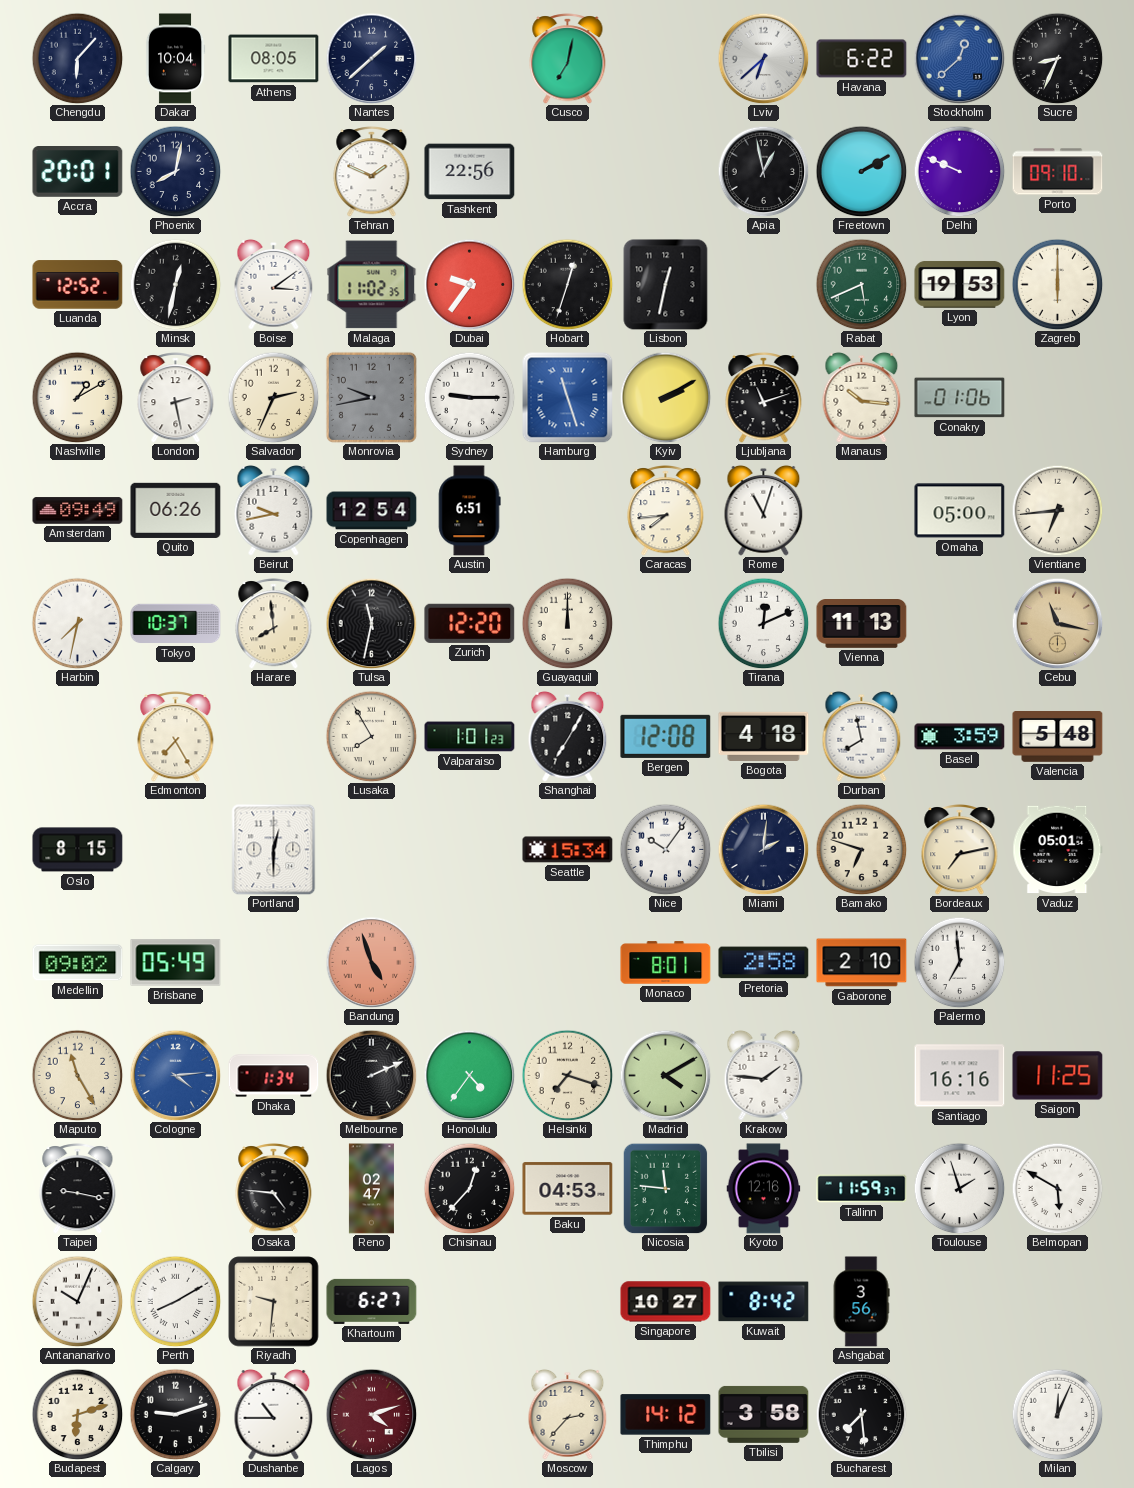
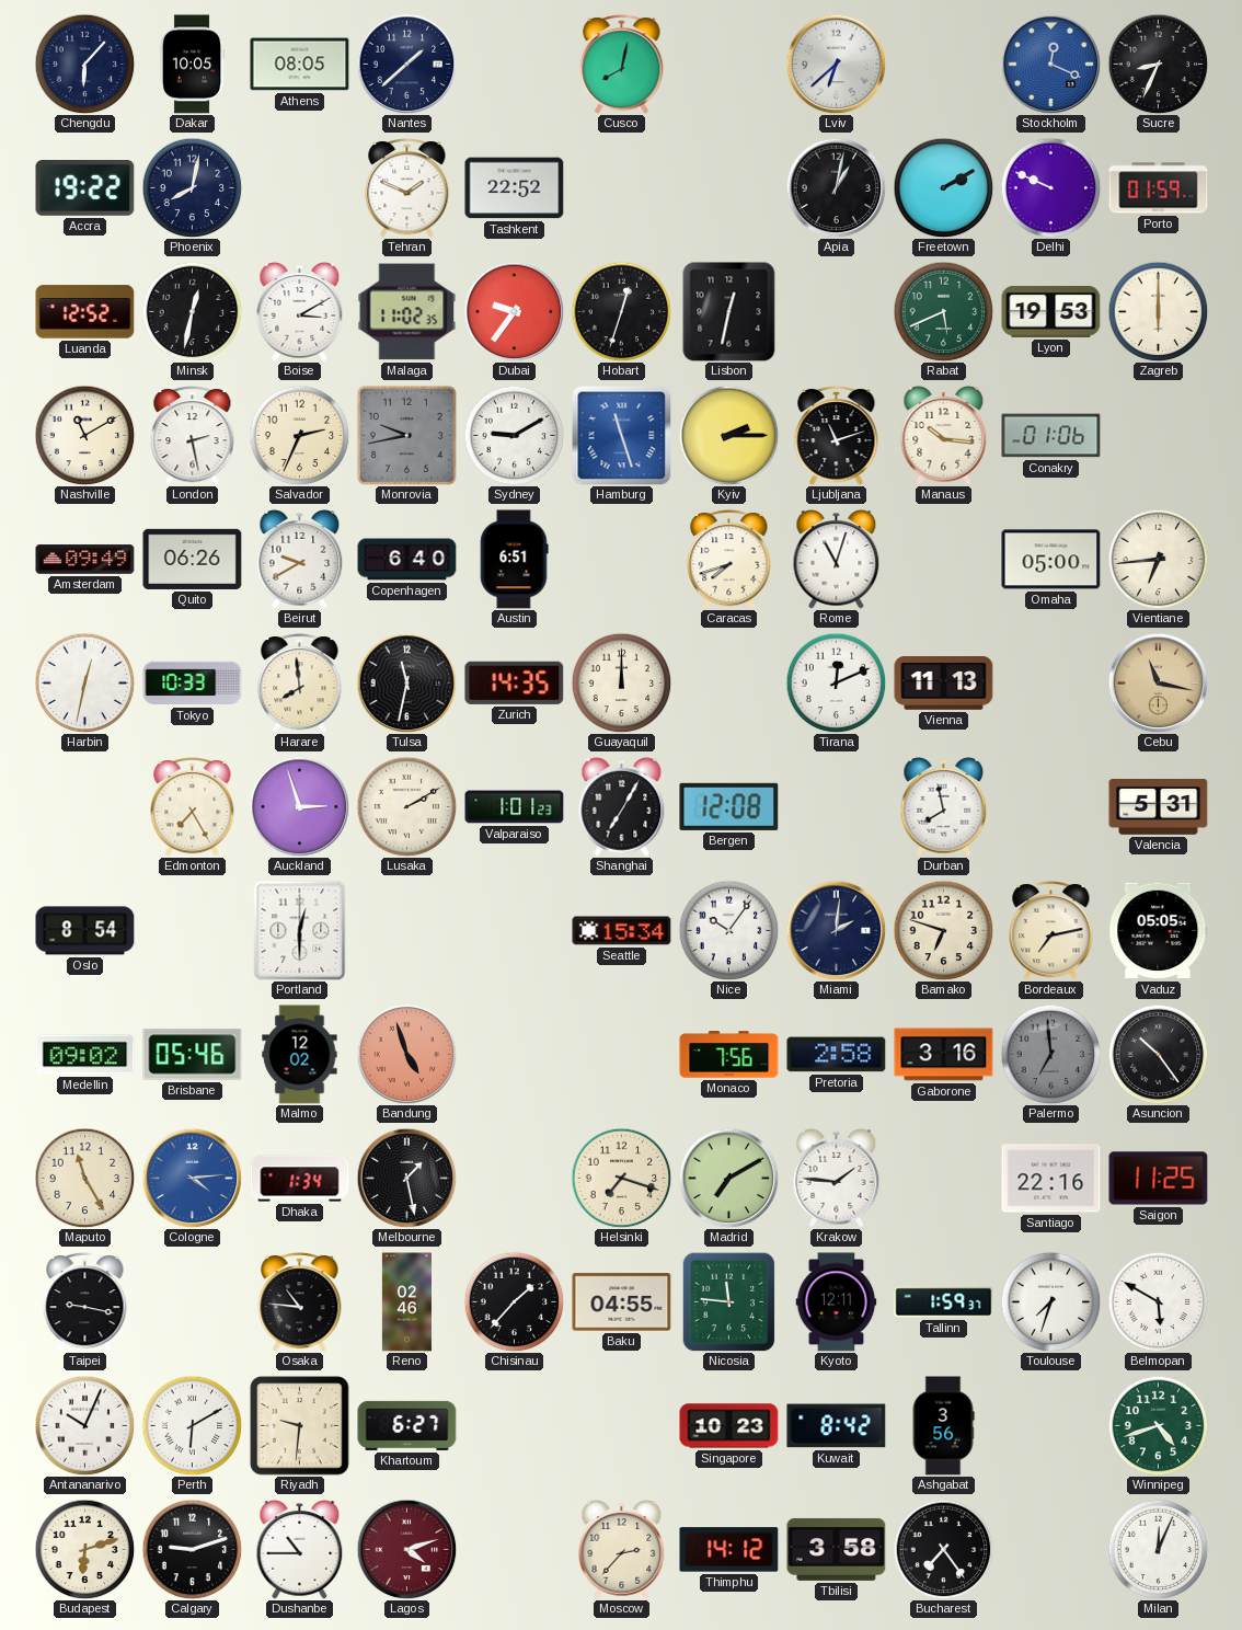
Dakar: 10:04 -> 10:05
Cusco: 7:02 -> 8:02
Havana: 6:22 -> none
Stockholm: 12:38 -> 12:19
Accra: 20:01 -> 19:22
Tashkent: 22:56 -> 22:52
Apia: 12:58 -> 1:02
Porto: 09:10 -> 01:59
Boise: 3:09 -> 3:10
Nashville: 1:10 -> 11:10
Sydney: 9:15 -> 9:10
Kyiv: 2:10 -> 2:15
Beirut: 9:43 -> 9:40
Copenhagen: 12:54 -> 6:40
Caracas: 7:44 -> 7:42
Harbin: 7:32 -> 12:32
Tokyo: 10:37 -> 10:33
Zurich: 12:20 -> 14:35
Auckland: none -> 2:57
Lusaka: 7:55 -> 2:10
Bogota: 4:18 -> none
Basel: 3:59 -> none
Valencia: 5:48 -> 5:31
Oslo: 8:15 -> 8:54
Vaduz: 05:01 -> 05:05
Brisbane: 05:49 -> 05:46
Malmo: none -> 12:02
Monaco: 8:01 -> 7:56
Gaborone: 2:10 -> 3:16
Palermo dial: white -> grey
Asuncion: none -> 10:24
Melbourne: 2:11 -> 1:28
Honolulu: 4:36 -> none
Madrid: 4:10 -> 7:10
Santiago: 16:16 -> 22:16
Osaka: 4:46 -> 10:46
Reno: 02:47 -> 02:46
Chisinau: 12:37 -> 1:37
Baku: 04:53 -> 04:55
Kyoto: 12:16 -> 12:11
Tallinn: 11:59 -> 1:59
Toulouse: 1:57 -> 7:33
Perth: 8:10 -> 6:10
Singapore: 10:27 -> 10:23
Winnipeg: none -> 4:42
Bucharest: 7:29 -> 7:24
